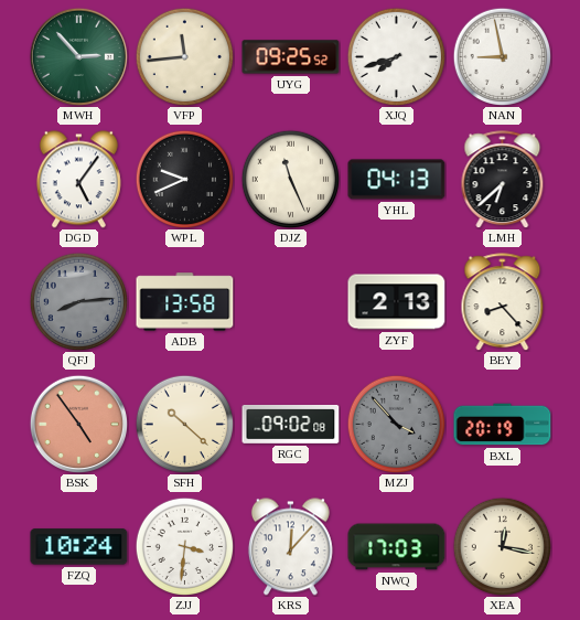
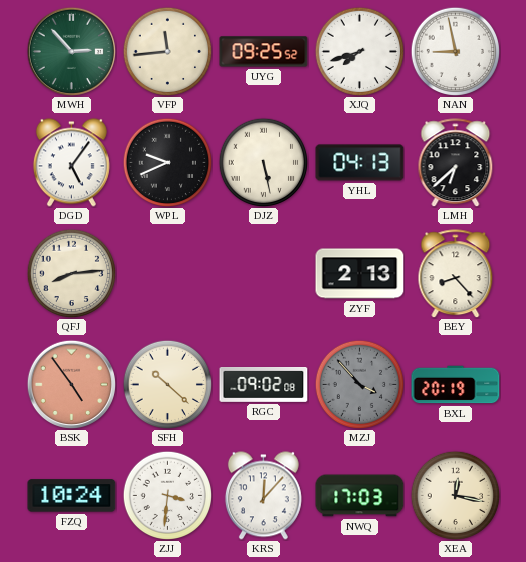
DJZ: 11:26 -> 5:28
QFJ dial: grey -> cream
ADB: 13:58 -> none
